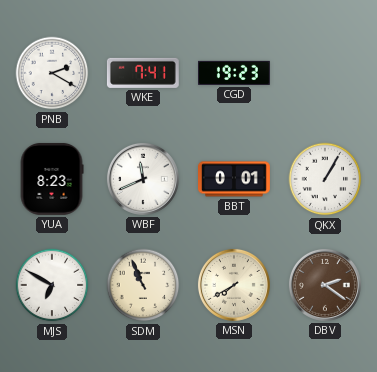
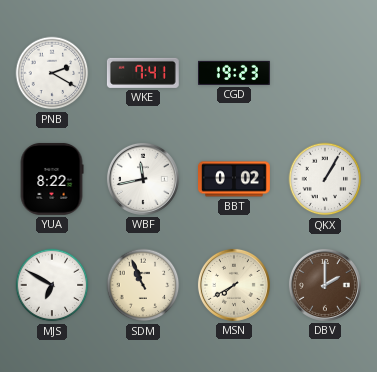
YUA: 8:23 -> 8:22
WBF: 11:41 -> 11:43
BBT: 0:01 -> 0:02
DBV: 2:21 -> 2:00
